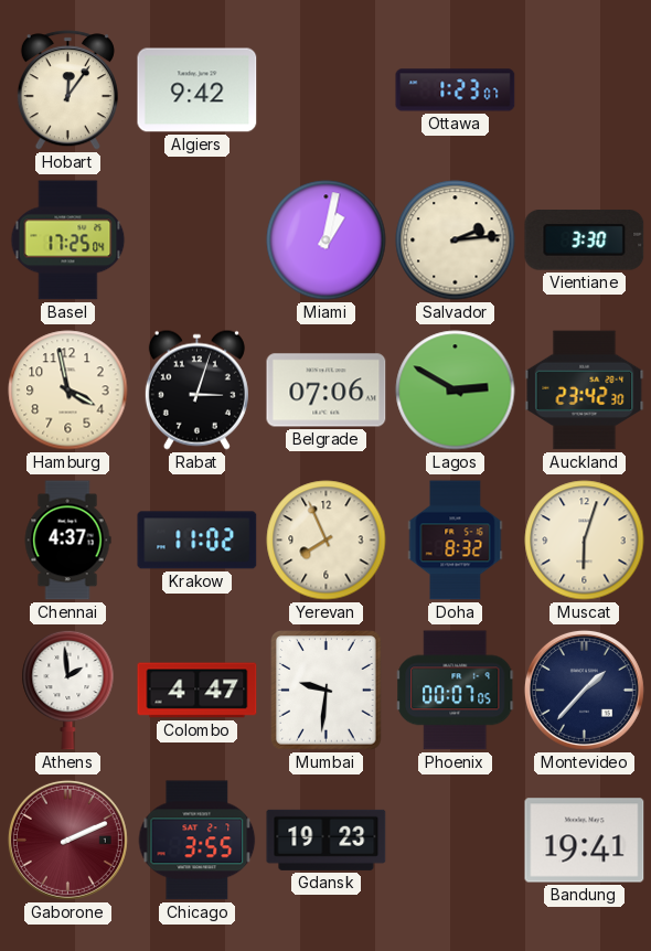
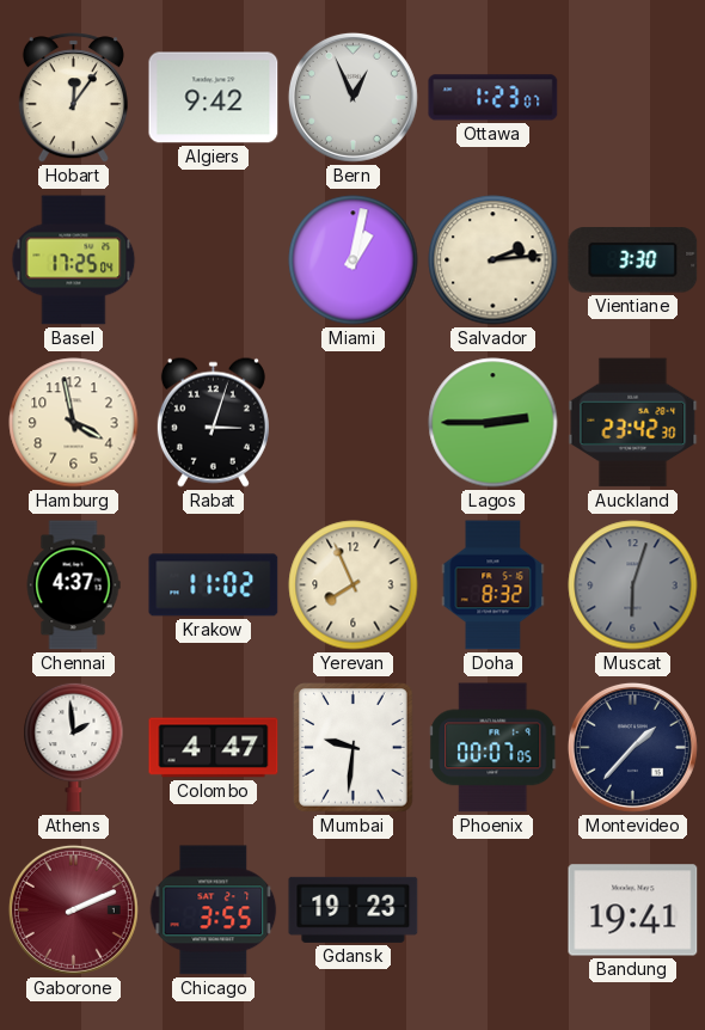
Bern: none -> 12:56
Belgrade: 07:06 -> none
Lagos: 2:50 -> 2:45
Muscat dial: cream -> grey
